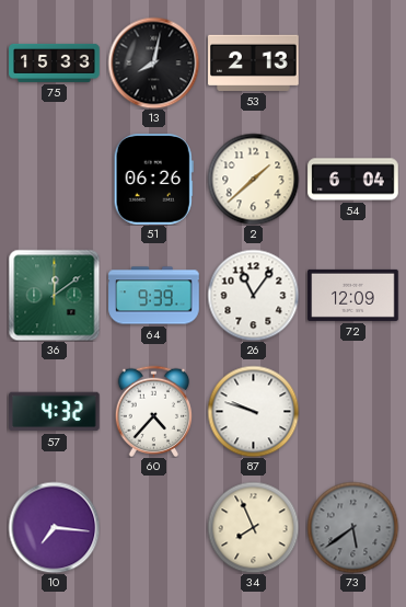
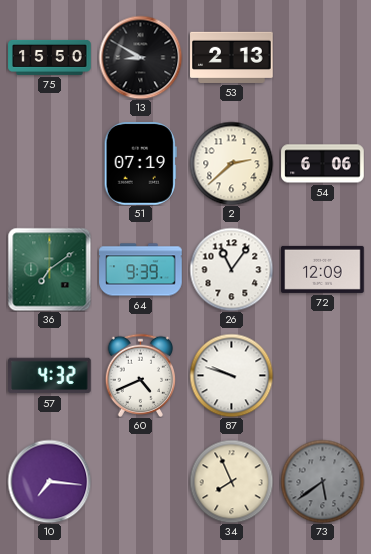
75: 15:33 -> 15:50
13: 8:02 -> 8:50
51: 06:26 -> 07:19
2: 1:38 -> 2:38
54: 6:04 -> 6:06
36: 12:09 -> 7:09
60: 4:37 -> 4:41
